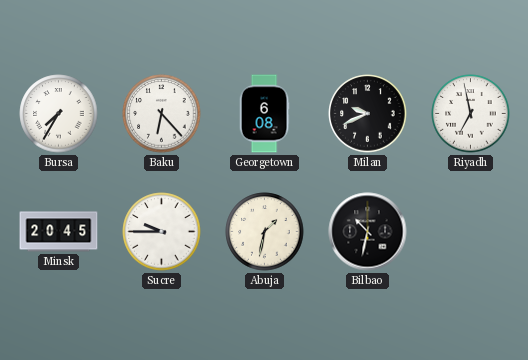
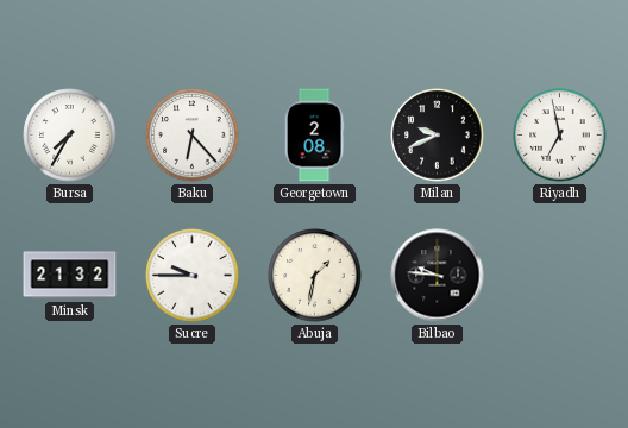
Georgetown: 6:08 -> 2:08
Minsk: 20:45 -> 21:32
Bilbao: 10:32 -> 9:46
